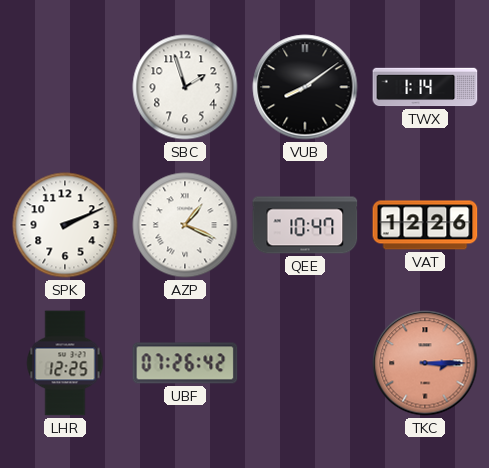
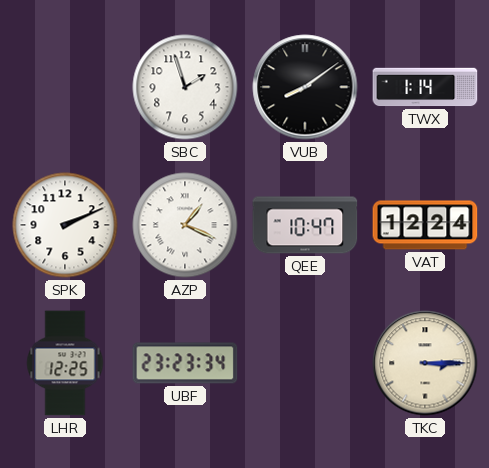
VAT: 12:26 -> 12:24
UBF: 07:26 -> 23:23
TKC dial: salmon -> cream
